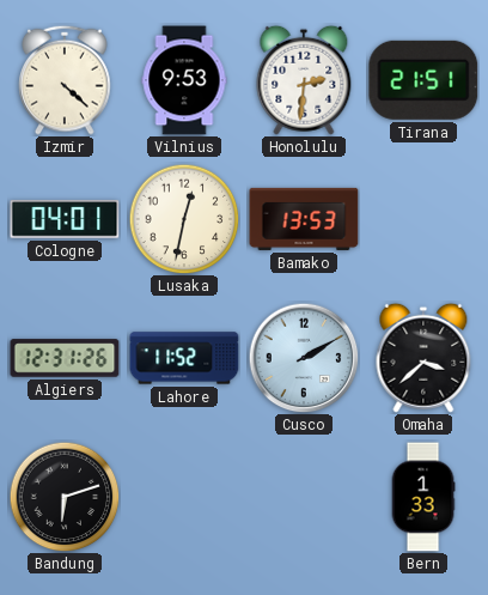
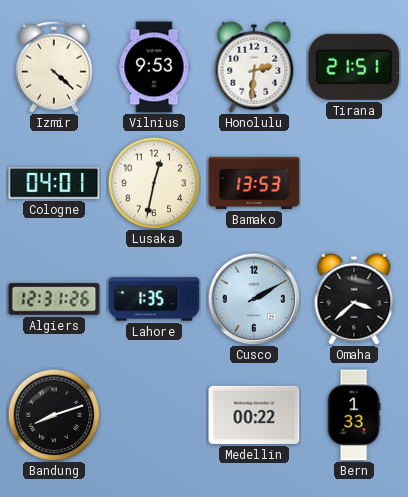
Lahore: 11:52 -> 1:35
Bandung: 6:12 -> 8:12
Medellin: none -> 00:22
